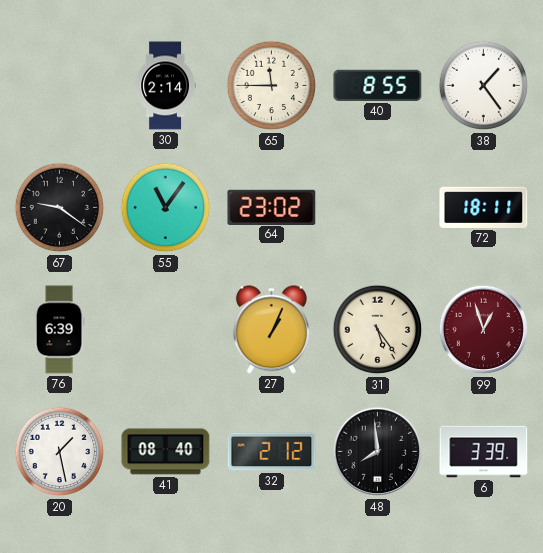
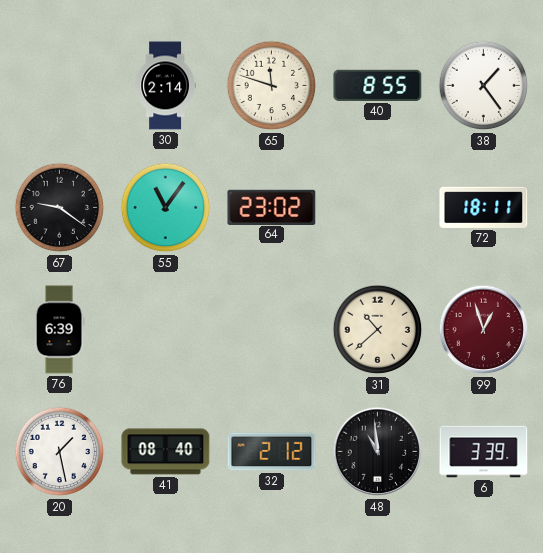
65: 11:45 -> 11:48
27: 1:04 -> none
31: 5:24 -> 10:38
48: 7:59 -> 10:59
